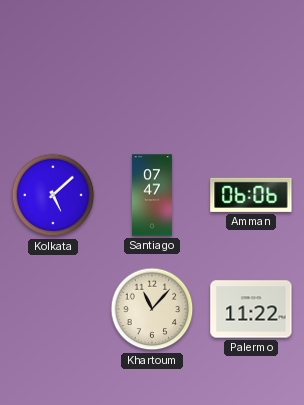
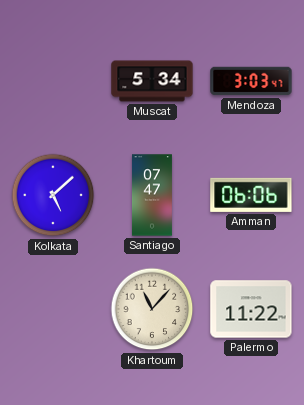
Muscat: none -> 5:34
Mendoza: none -> 3:03
